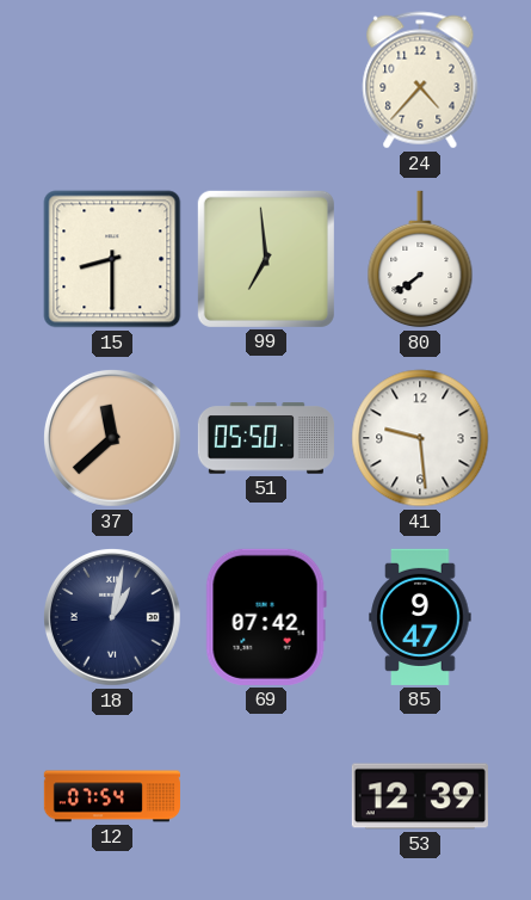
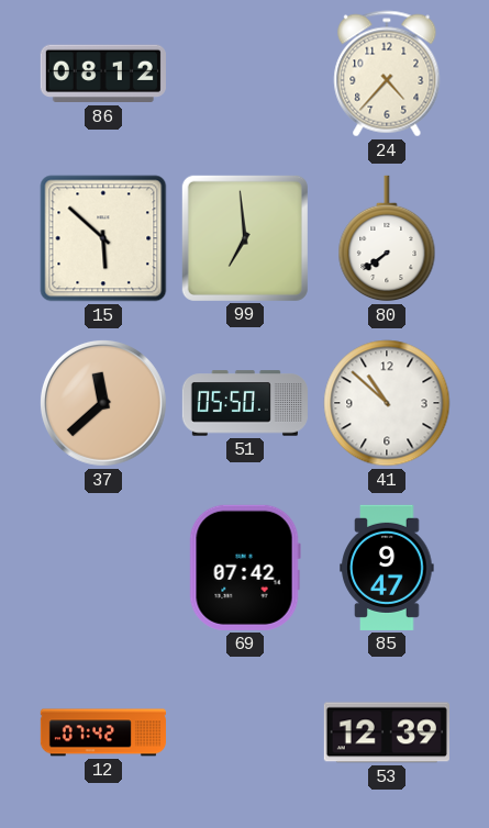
86: none -> 08:12
15: 8:30 -> 5:52
41: 9:29 -> 10:52
18: 1:02 -> none
12: 07:54 -> 07:42
